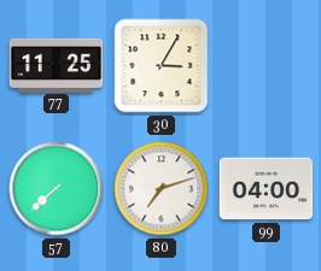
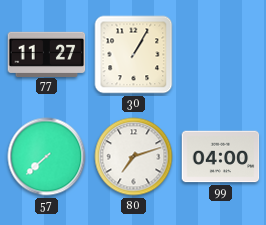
77: 11:25 -> 11:27
30: 3:05 -> 1:05
